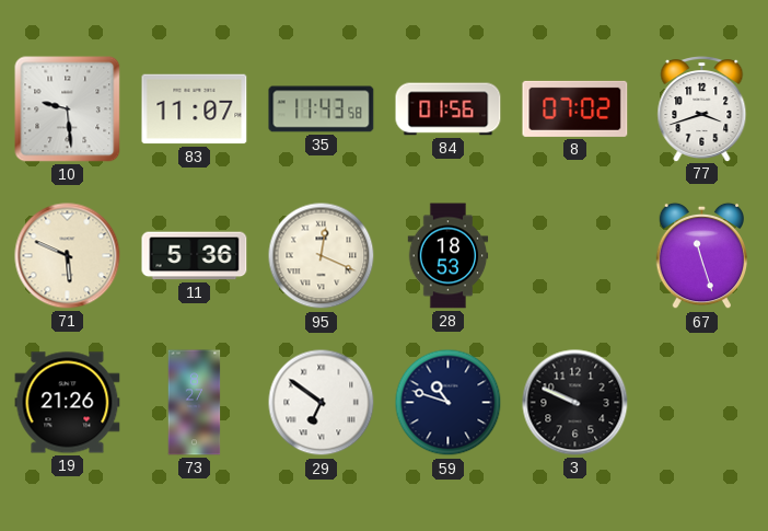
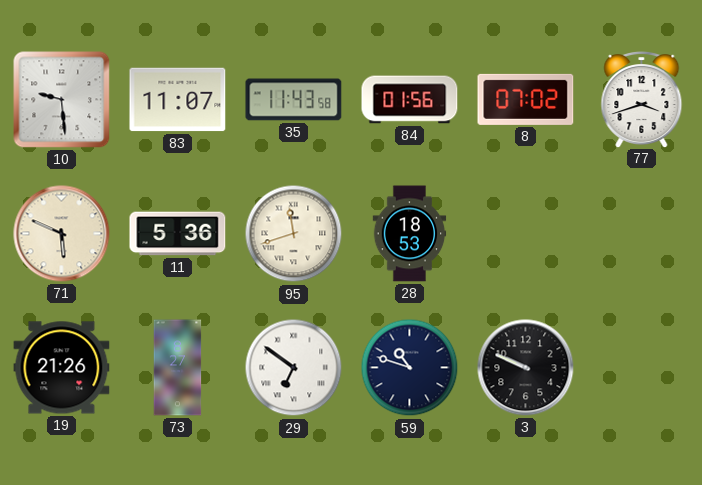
95: 12:19 -> 11:42
67: 11:27 -> none
